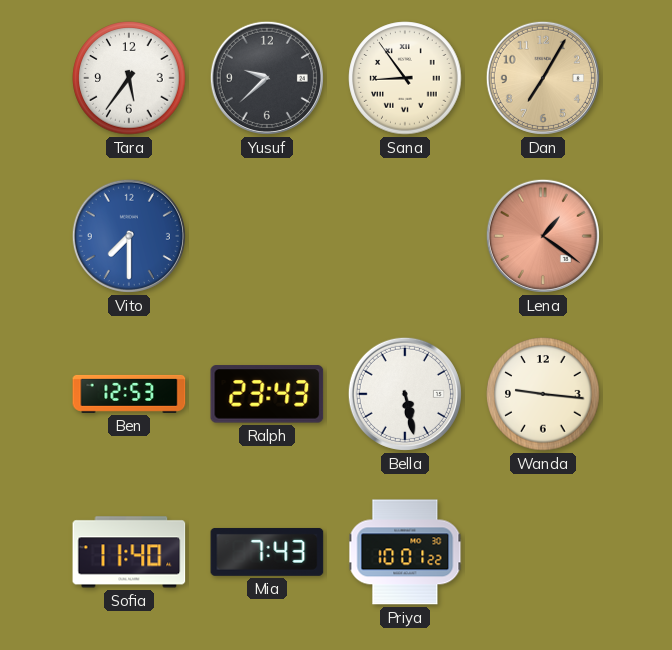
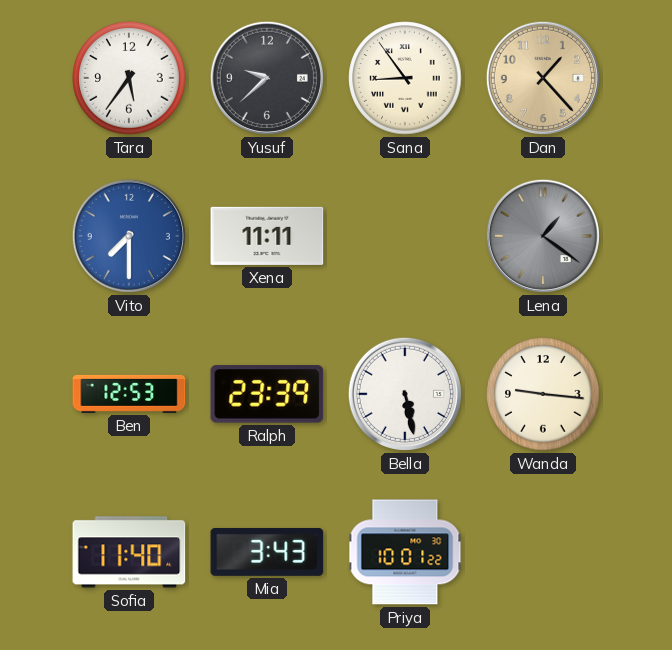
Dan: 7:05 -> 1:23
Xena: none -> 11:11
Lena dial: salmon -> grey
Ralph: 23:43 -> 23:39
Mia: 7:43 -> 3:43
